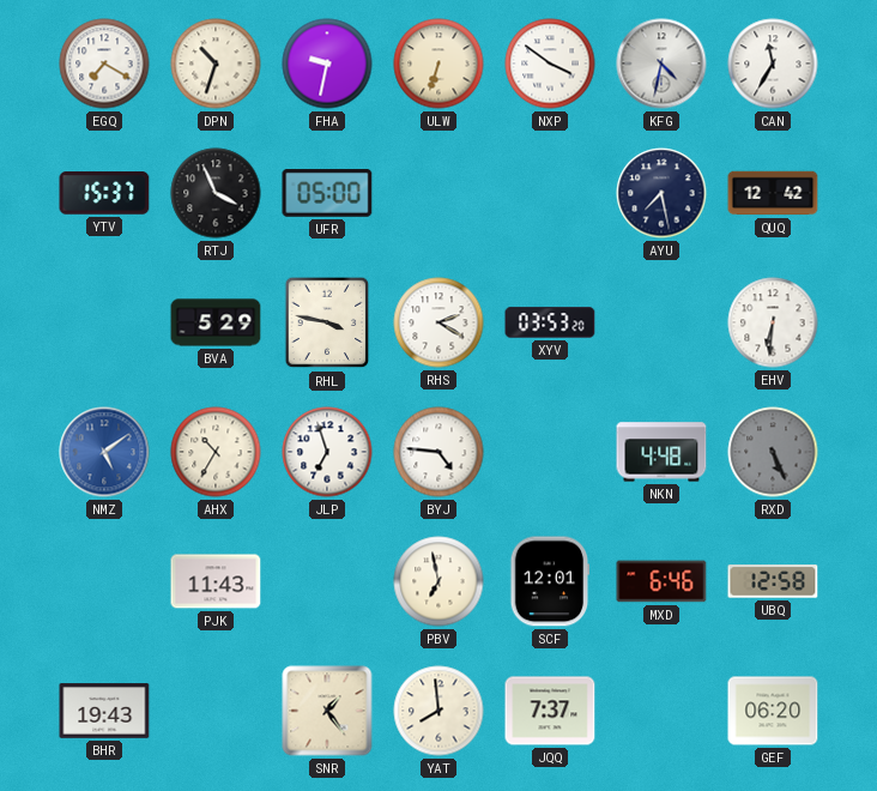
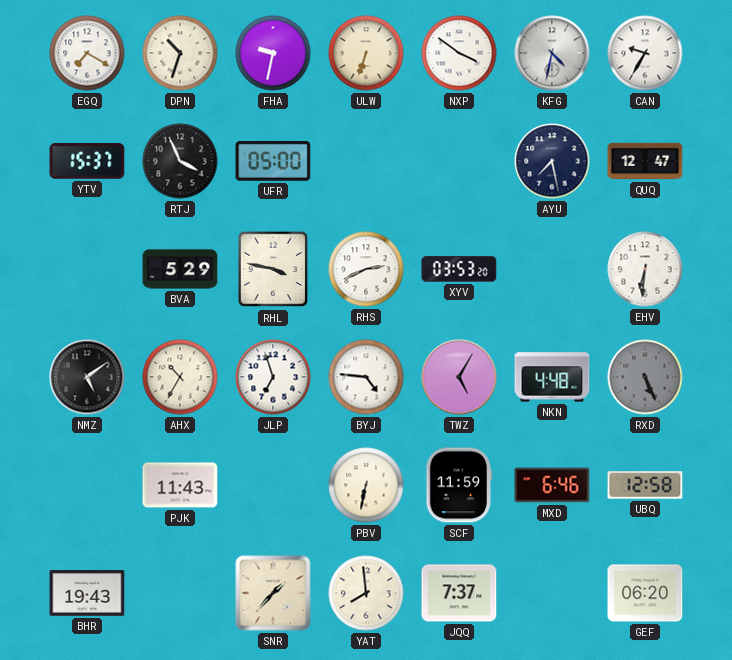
CAN: 11:35 -> 9:35
QUQ: 12:42 -> 12:47
RHS: 2:20 -> 2:41
NMZ dial: blue -> black
TWZ: none -> 5:05
PBV: 6:58 -> 6:32
SCF: 12:01 -> 11:59
SNR: 1:24 -> 1:37
